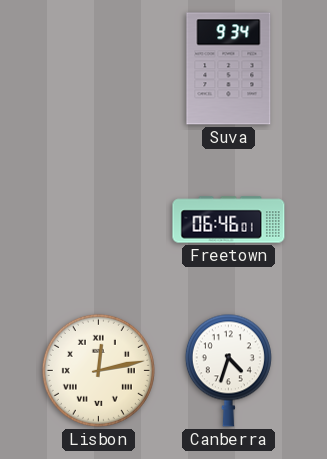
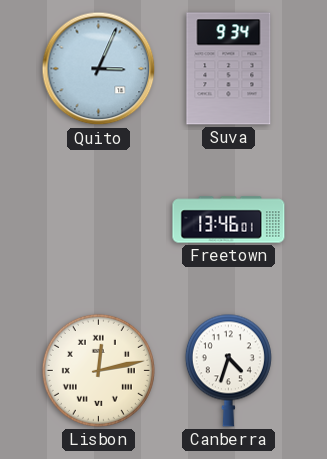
Quito: none -> 3:04
Freetown: 06:46 -> 13:46
